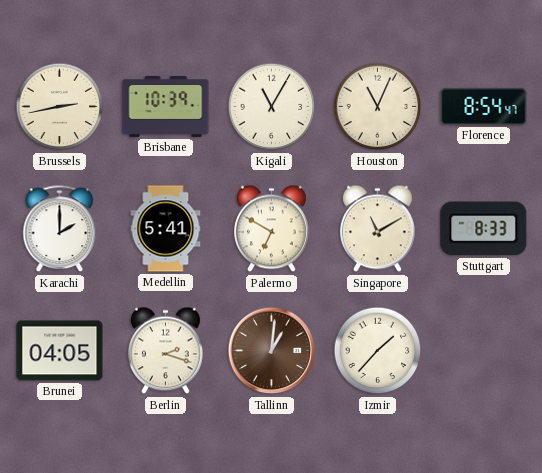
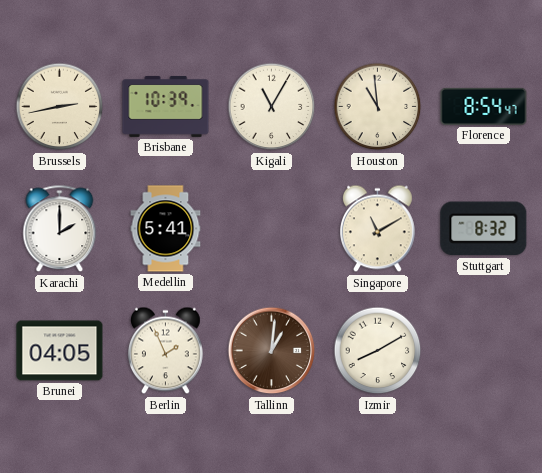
Houston: 11:04 -> 10:59
Palermo: 6:50 -> none
Stuttgart: 8:33 -> 8:32
Berlin: 2:18 -> 1:56
Izmir: 1:37 -> 8:10
